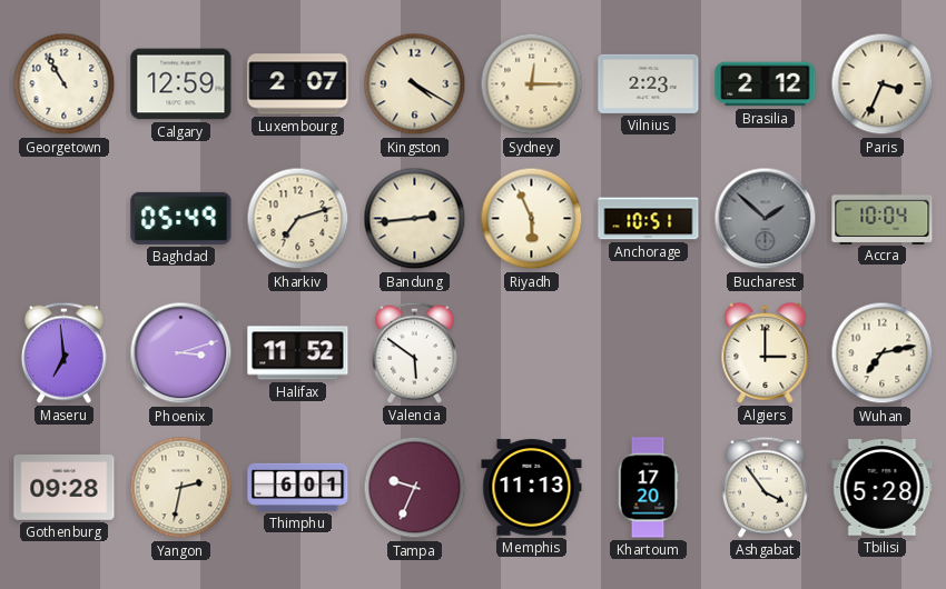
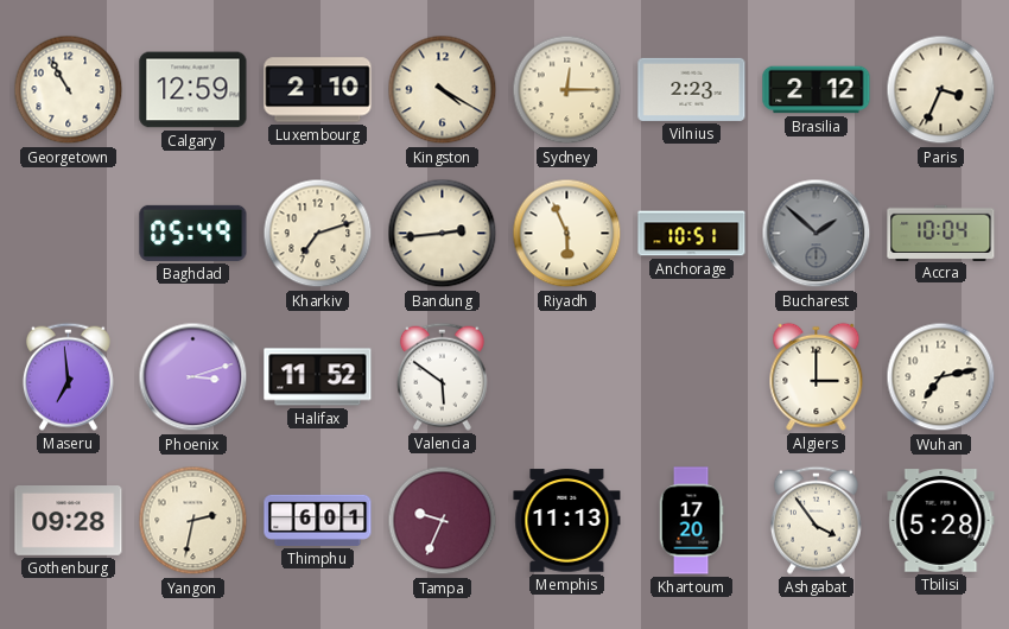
Luxembourg: 2:07 -> 2:10
